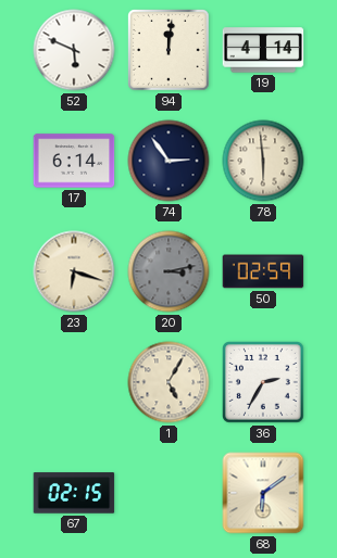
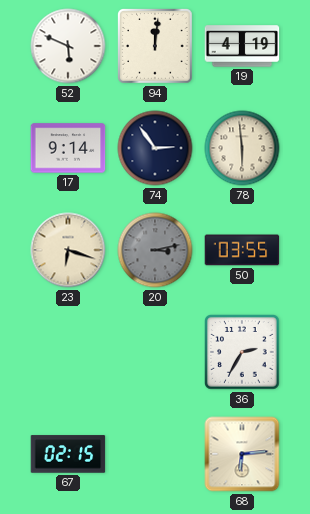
19: 4:14 -> 4:19
17: 6:14 -> 9:14
50: 02:59 -> 03:55
1: 5:05 -> none
68: 6:09 -> 6:14
